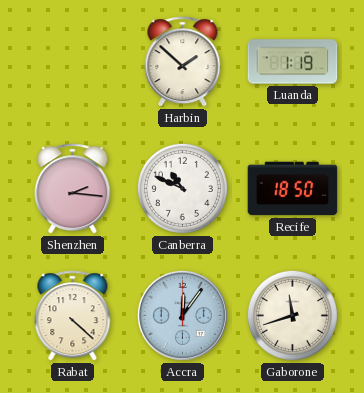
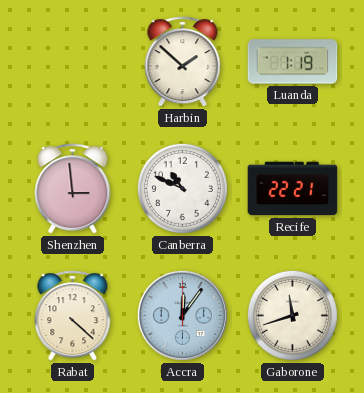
Shenzhen: 2:16 -> 2:59
Recife: 18:50 -> 22:21
